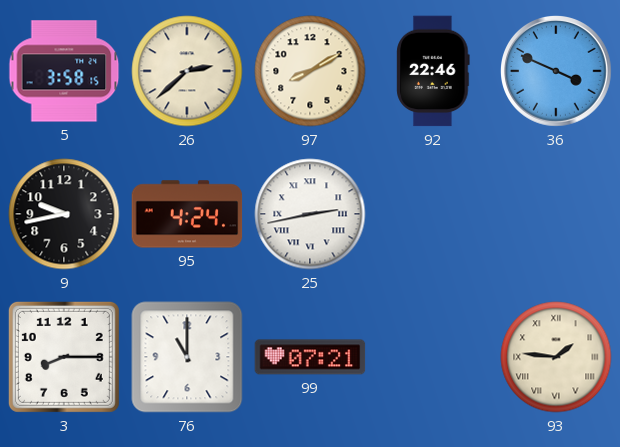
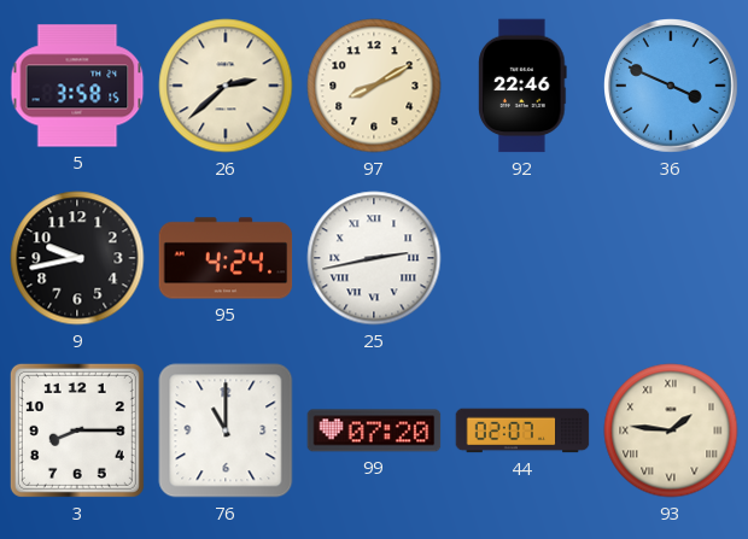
99: 07:21 -> 07:20
44: none -> 02:07
